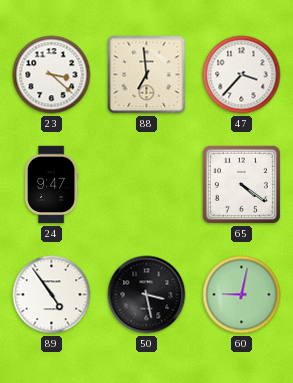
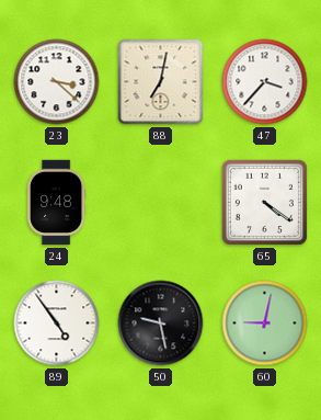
88: 6:59 -> 7:02
24: 9:47 -> 9:48
50: 3:28 -> 9:28
